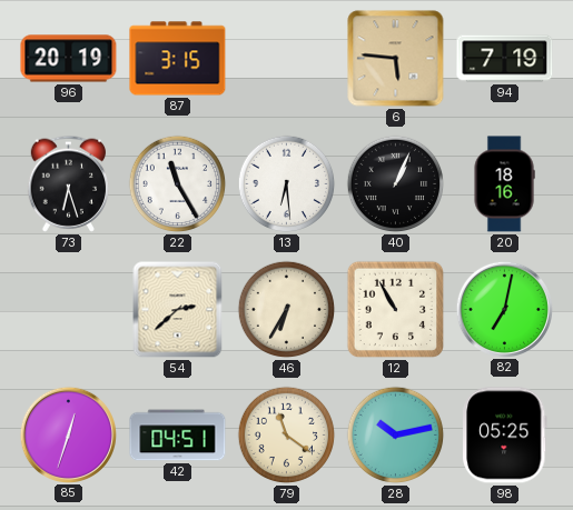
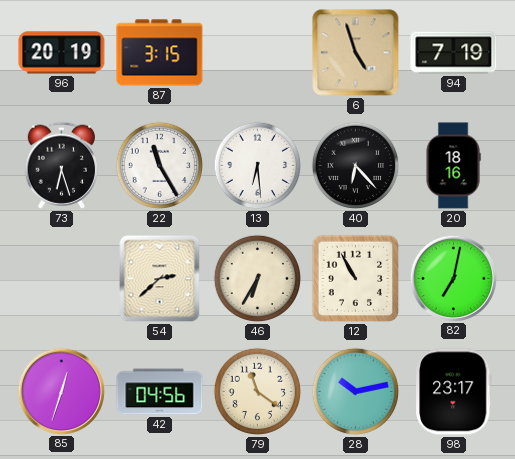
6: 5:46 -> 4:57
40: 1:04 -> 6:23
42: 04:51 -> 04:56
98: 05:25 -> 23:17
